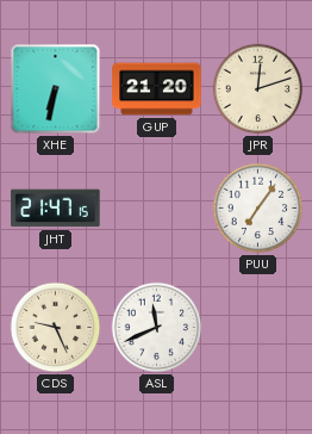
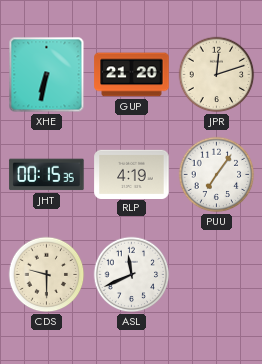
JHT: 21:47 -> 00:15
RLP: none -> 4:19
CDS: 9:26 -> 9:30
